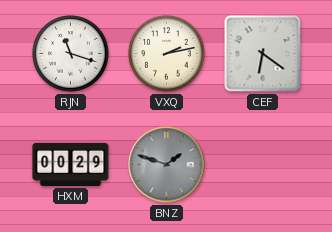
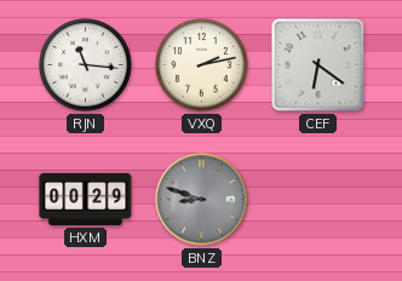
RJN: 11:18 -> 11:16
BNZ: 1:48 -> 8:48
